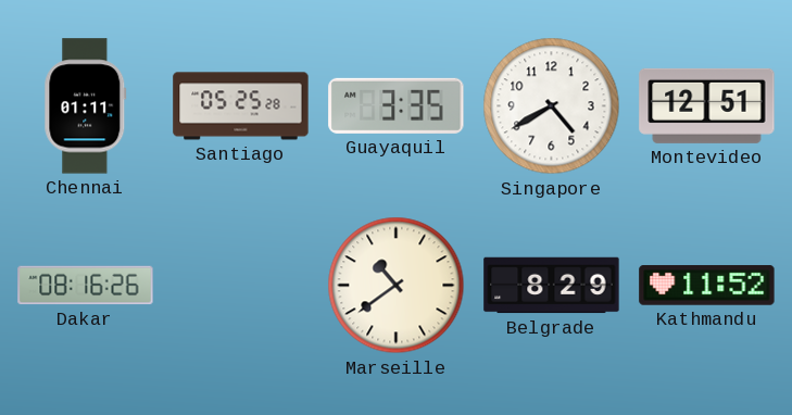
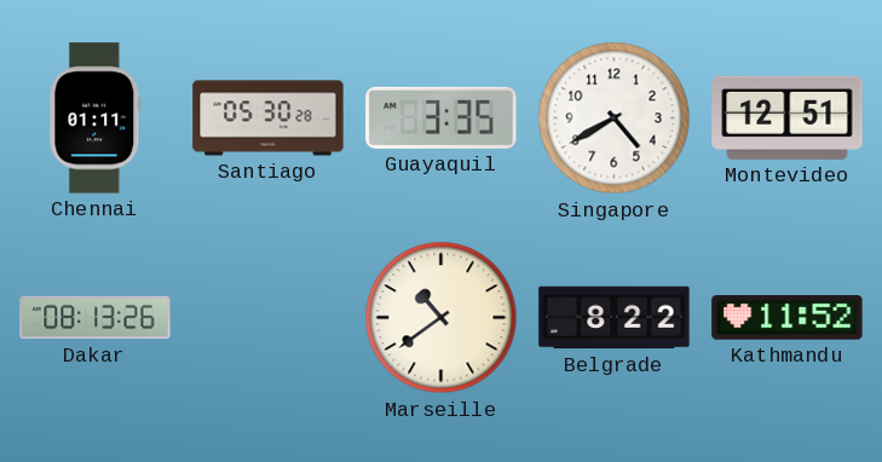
Santiago: 05:25 -> 05:30
Dakar: 08:16 -> 08:13
Belgrade: 8:29 -> 8:22
